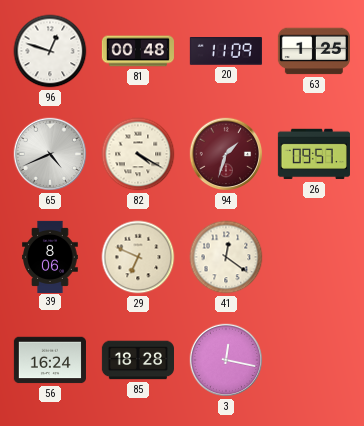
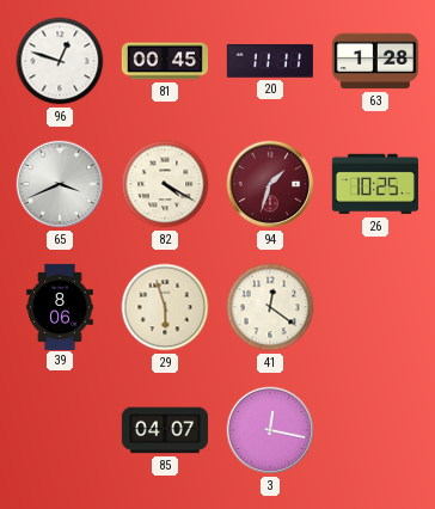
81: 00:48 -> 00:45
20: 11:09 -> 11:11
63: 1:25 -> 1:28
65: 4:41 -> 3:41
26: 09:57 -> 10:25
29: 6:49 -> 5:57
56: 16:24 -> none
85: 18:28 -> 04:07
